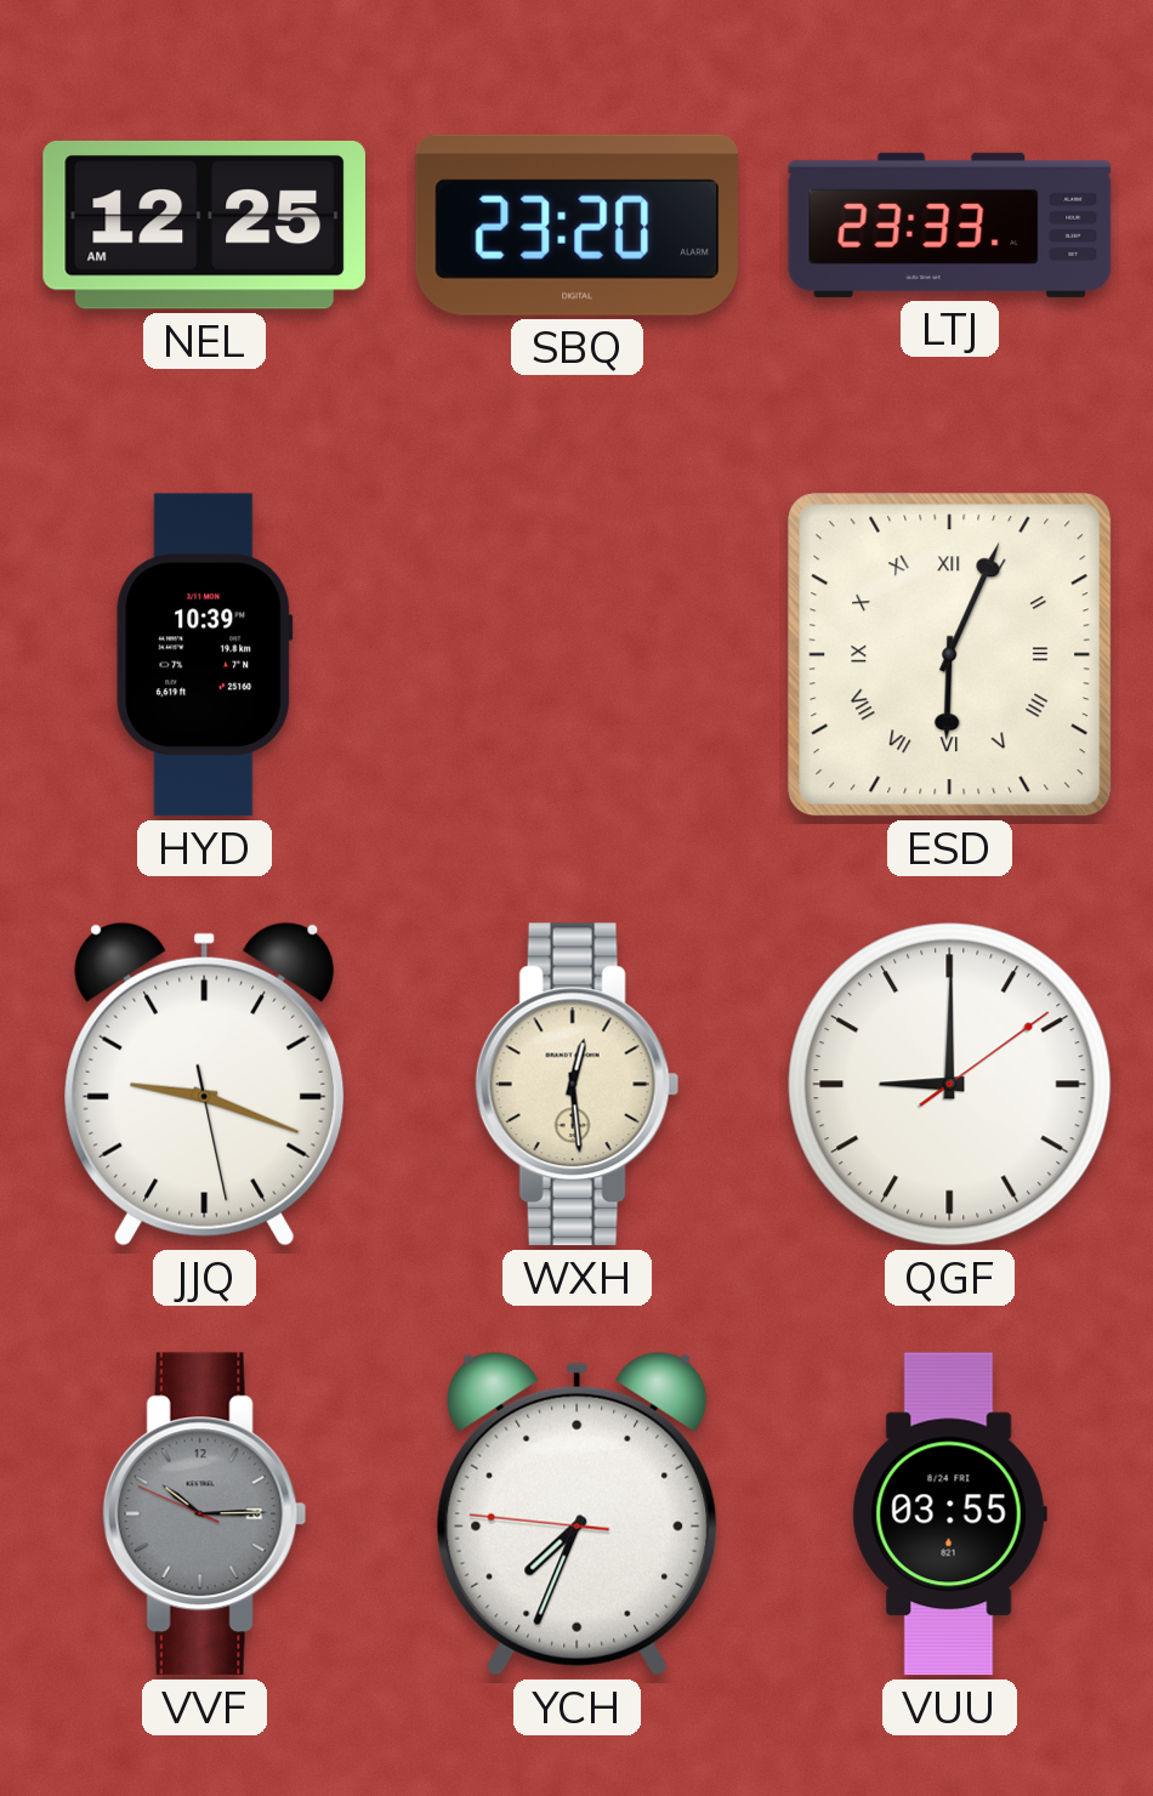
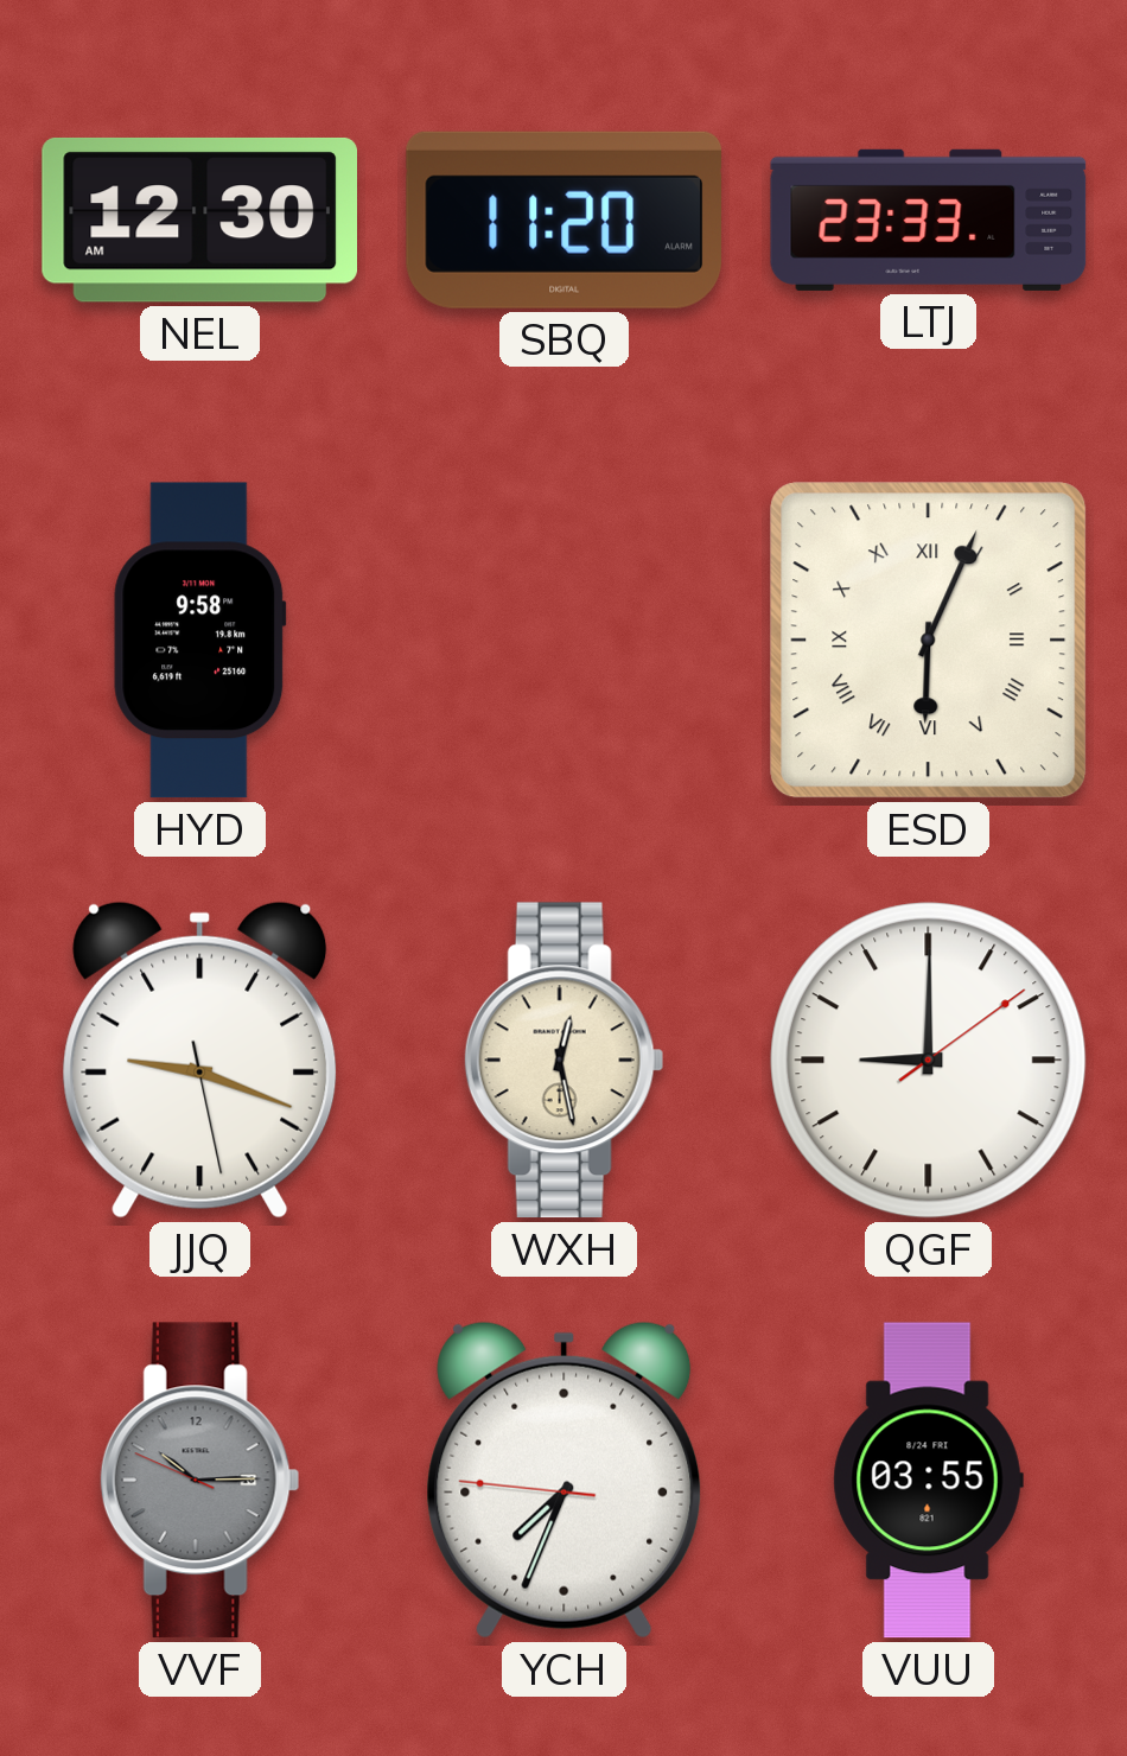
NEL: 12:25 -> 12:30
SBQ: 23:20 -> 11:20
HYD: 10:39 -> 9:58
WXH: 12:29 -> 12:28
